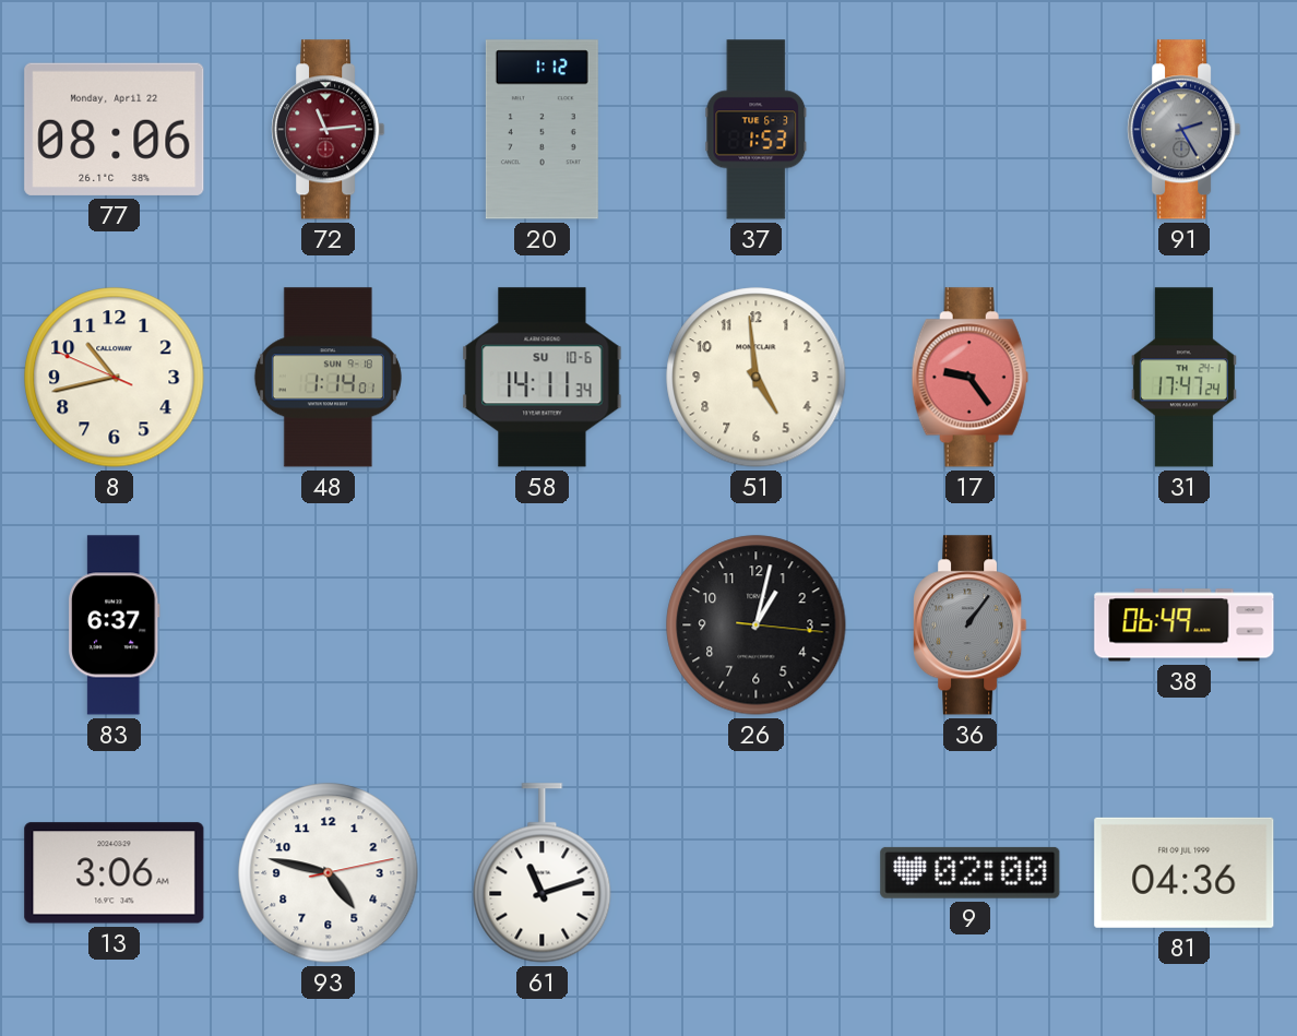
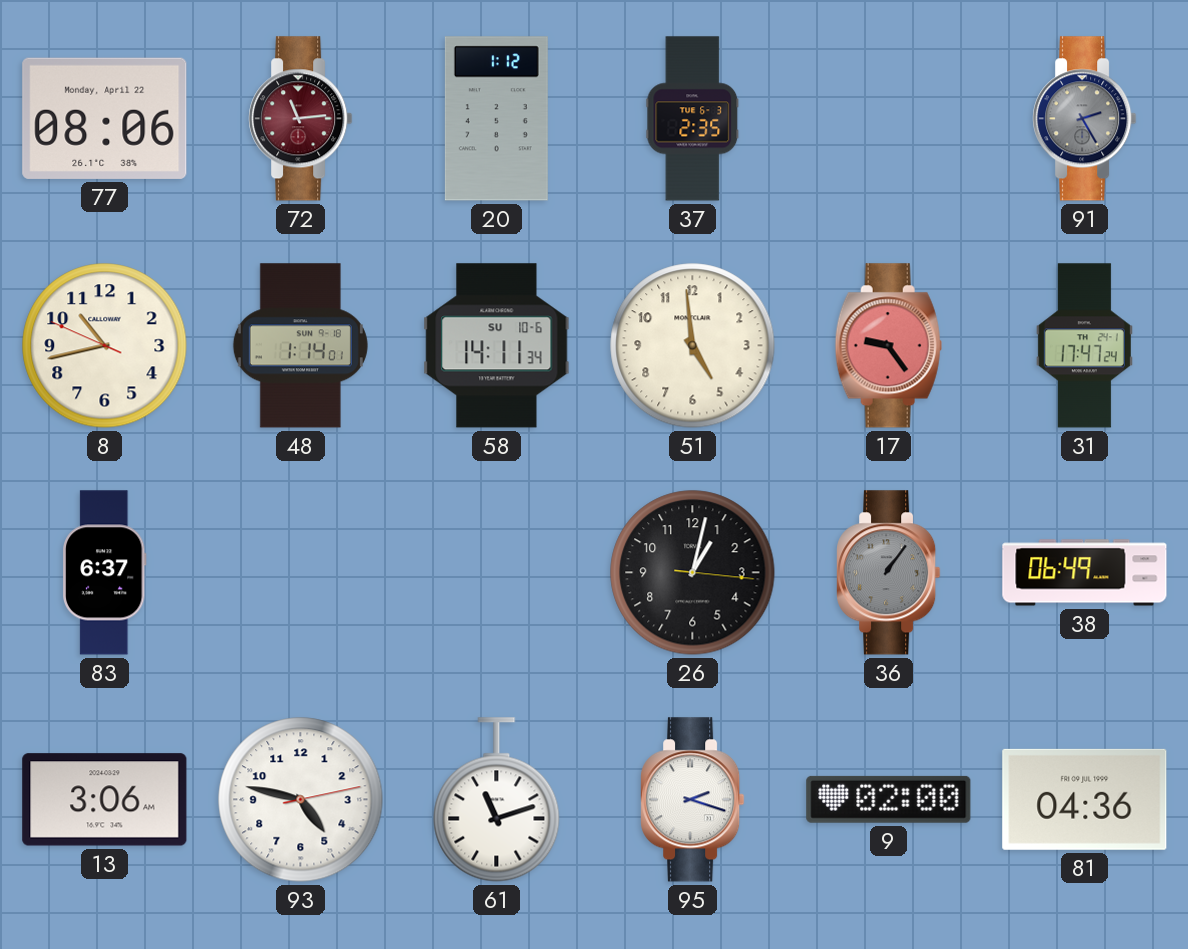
37: 1:53 -> 2:35
95: none -> 2:18
